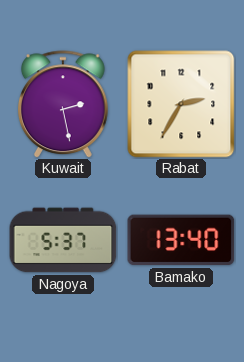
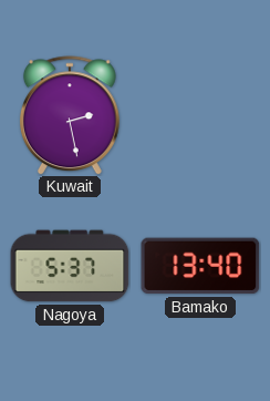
Rabat: 2:35 -> none
